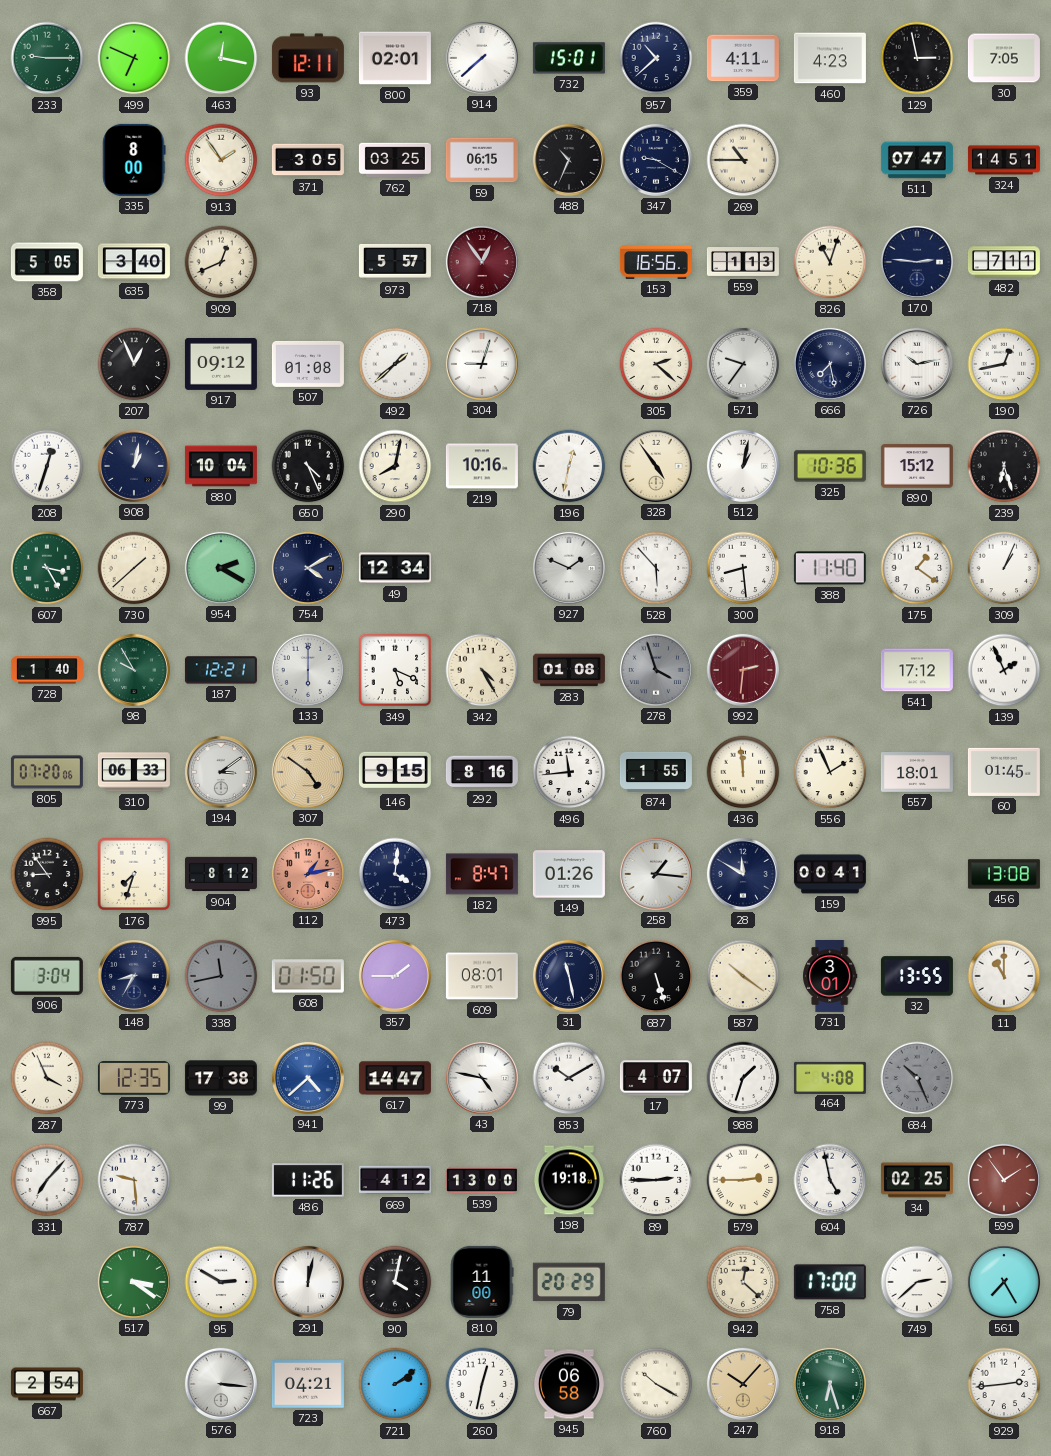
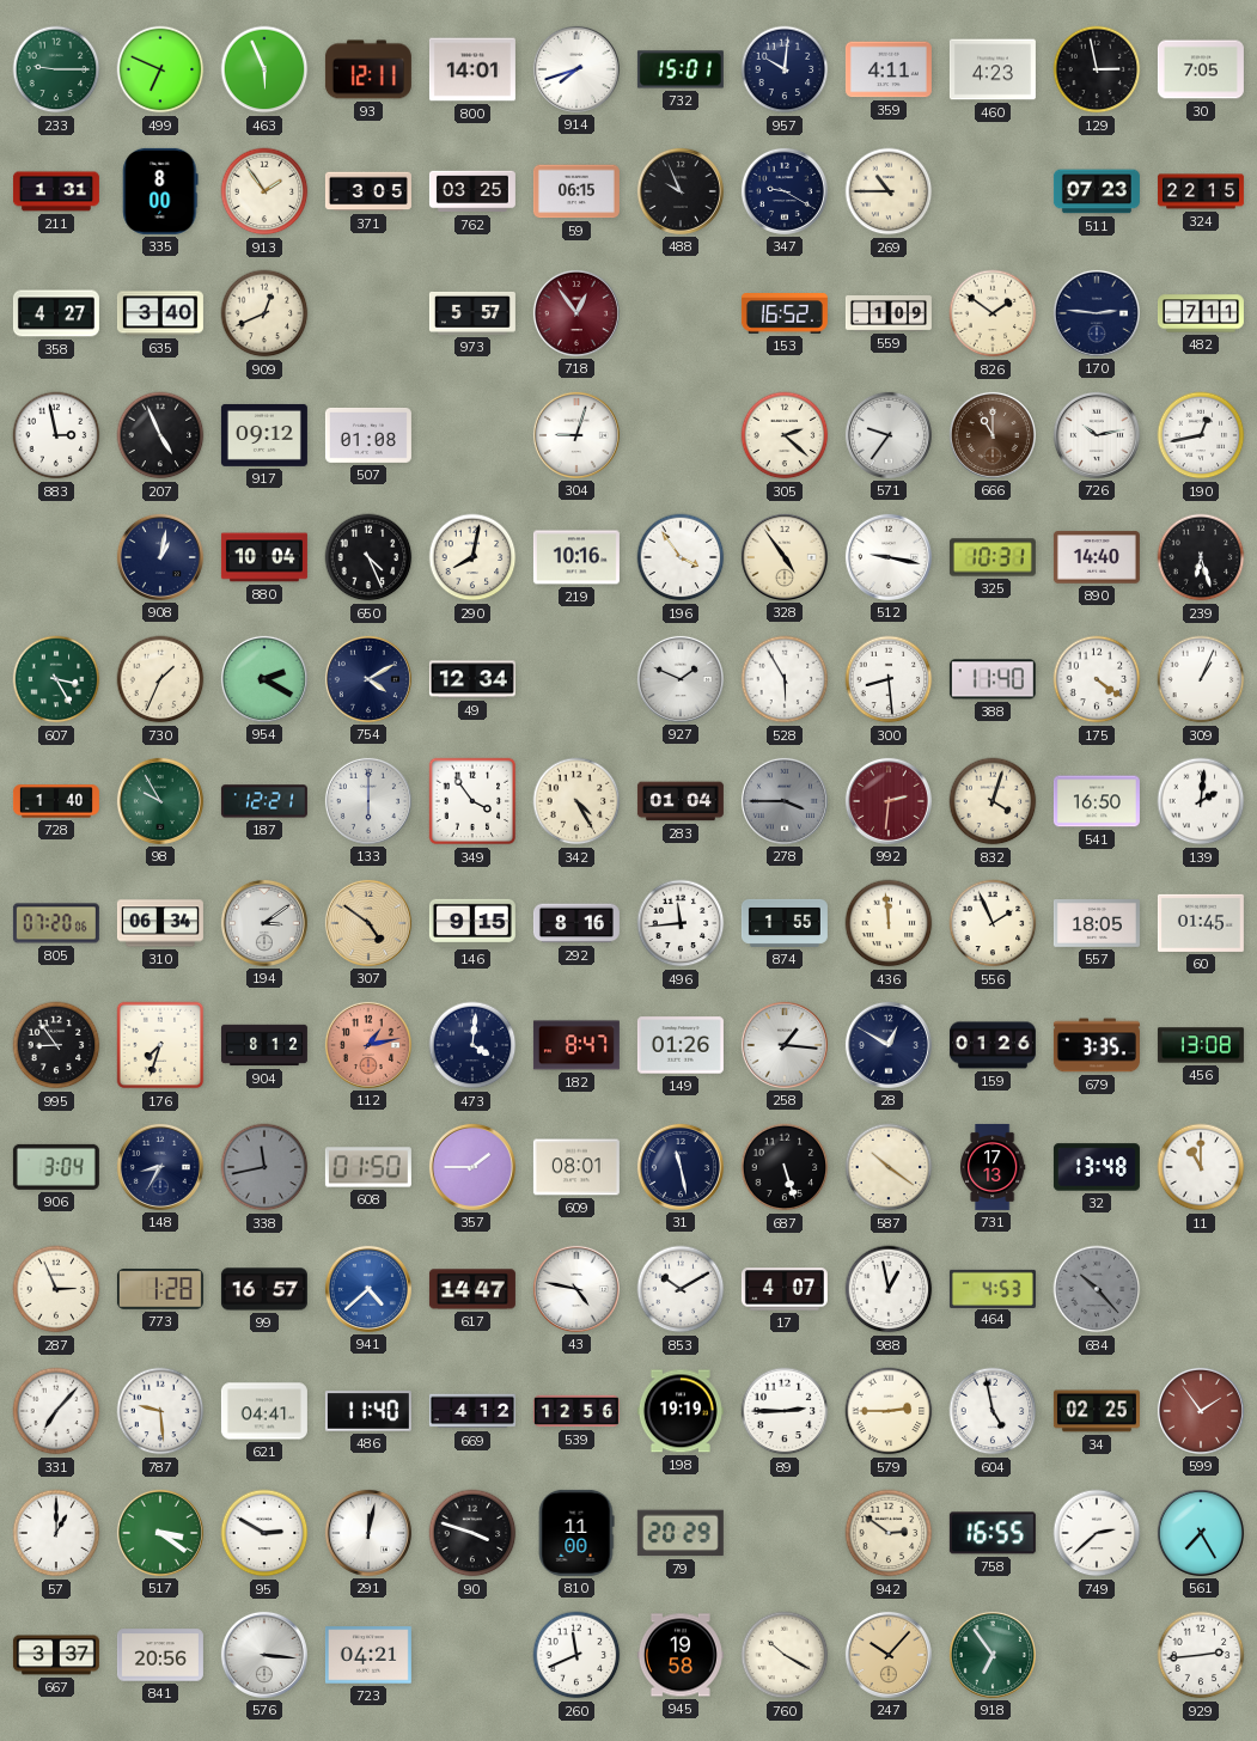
463: 12:17 -> 5:56
800: 02:01 -> 14:01
914: 7:38 -> 7:42
957: 10:38 -> 10:01
211: none -> 1:31
488: 10:34 -> 9:56
511: 07:47 -> 07:23
324: 14:51 -> 22:15
358: 5:05 -> 4:27
153: 16:56 -> 16:52
559: 1:13 -> 1:09
826: 11:03 -> 1:51
883: none -> 2:58
207: 12:56 -> 4:56
492: 1:38 -> none
666: 7:28 -> 11:00
666 dial: navy -> brown
208: 12:33 -> none
196: 12:32 -> 3:54
512: 1:02 -> 9:17
325: 10:36 -> 10:31
890: 15:12 -> 14:40
730: 1:38 -> 1:34
528: 5:53 -> 5:55
175: 1:21 -> 4:21
349: 5:19 -> 3:54
283: 01:08 -> 01:04
278: 3:57 -> 3:45
832: none -> 4:03
541: 17:12 -> 16:50
139: 1:56 -> 2:01
310: 06:33 -> 06:34
557: 18:01 -> 18:05
28: 11:50 -> 12:50
159: 00:41 -> 01:26
679: none -> 3:35
731: 3:01 -> 17:13
32: 13:55 -> 13:48
287: 3:56 -> 2:56
773: 12:35 -> 1:28
99: 17:38 -> 16:57
988: 1:33 -> 12:58
464: 4:08 -> 4:53
684: 10:26 -> 10:23
621: none -> 04:41
486: 11:26 -> 11:40
539: 13:00 -> 12:56
198: 19:18 -> 19:19
57: none -> 1:00
90: 4:02 -> 3:48
942: 12:22 -> 2:51
758: 17:00 -> 16:55
667: 2:54 -> 3:37
841: none -> 20:56
721: 2:09 -> none
260: 12:32 -> 11:41
945: 06:58 -> 19:58
918: 6:27 -> 6:54
